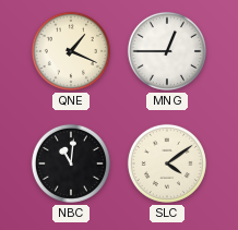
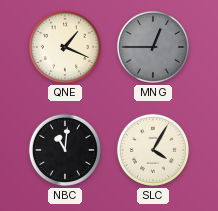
MNG dial: white -> grey
SLC: 4:09 -> 4:05
